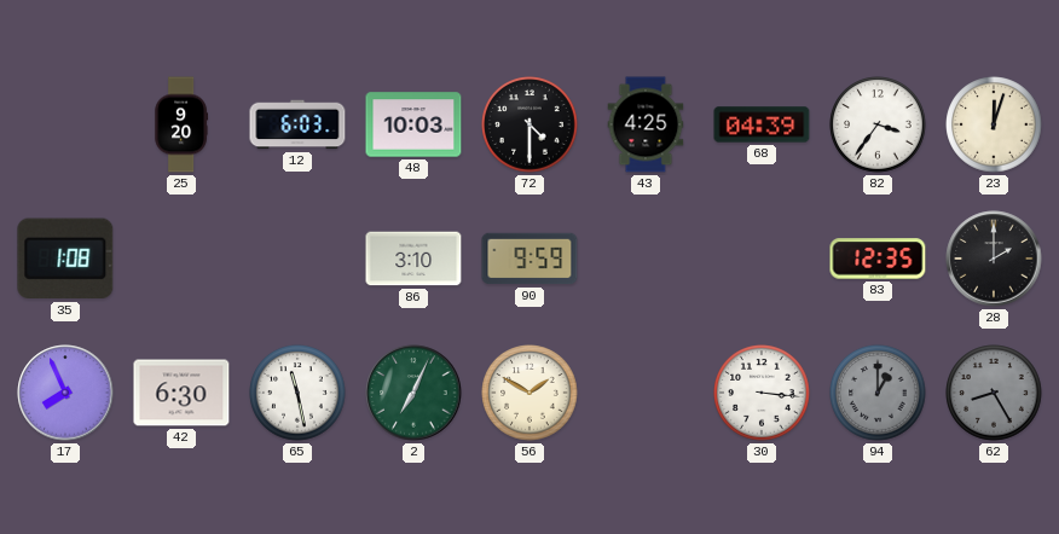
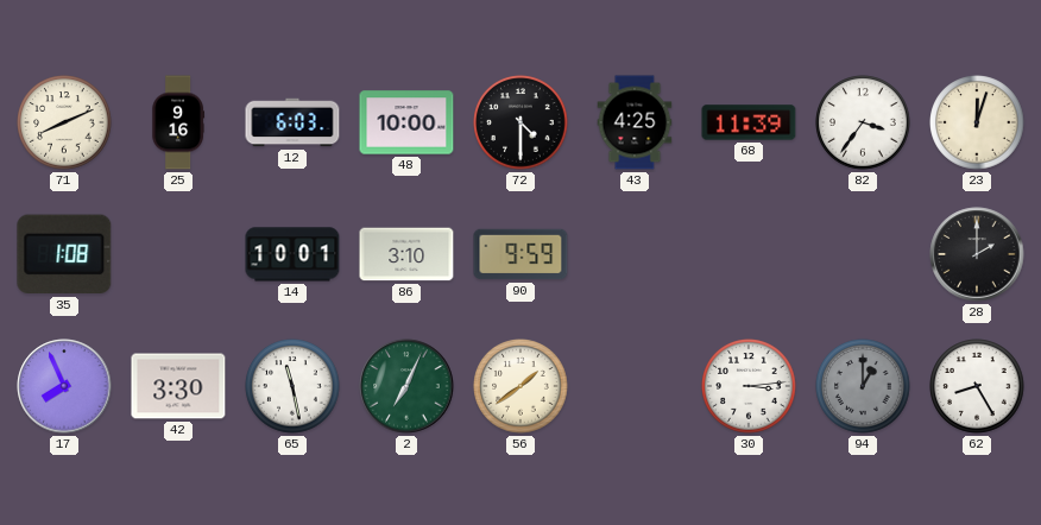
71: none -> 8:11
25: 9:20 -> 9:16
48: 10:03 -> 10:00
68: 04:39 -> 11:39
14: none -> 10:01
83: 12:35 -> none
42: 6:30 -> 3:30
56: 1:50 -> 1:39
30: 3:16 -> 3:14
62 dial: grey -> white
